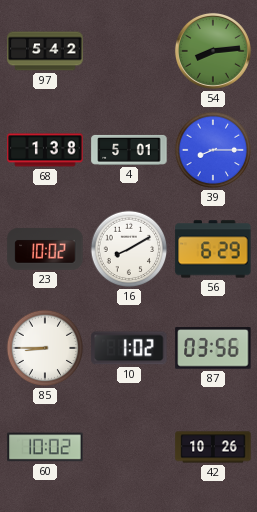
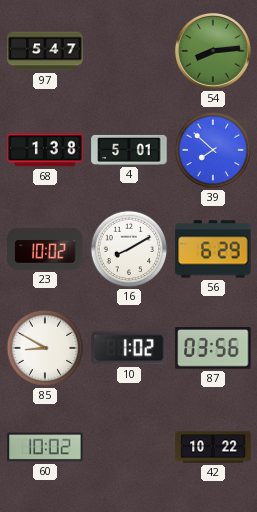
97: 5:42 -> 5:47
39: 8:15 -> 7:52
85: 8:45 -> 8:50
42: 10:26 -> 10:22
